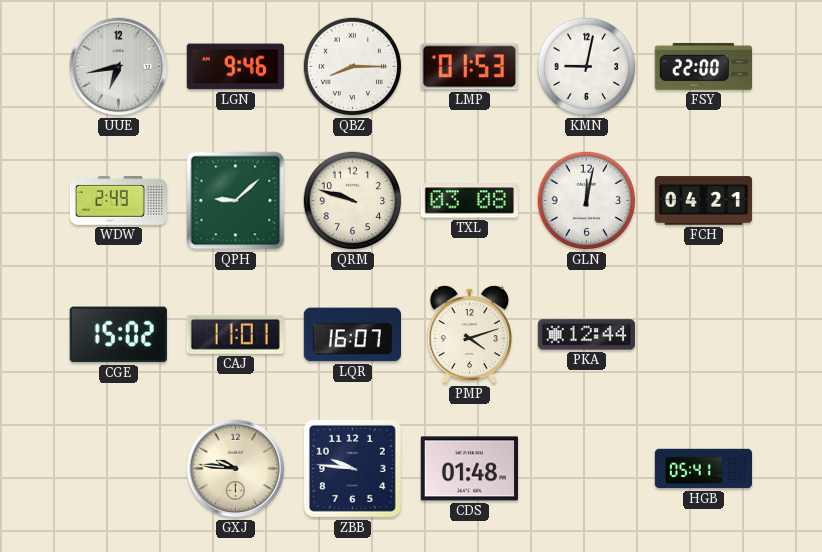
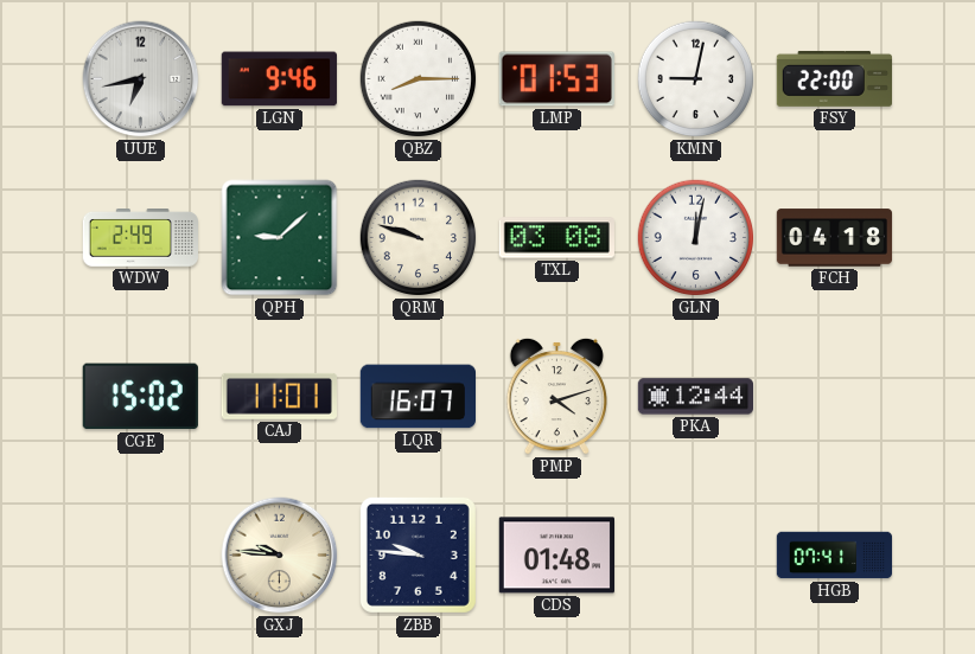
FCH: 04:21 -> 04:18
HGB: 05:41 -> 07:41
